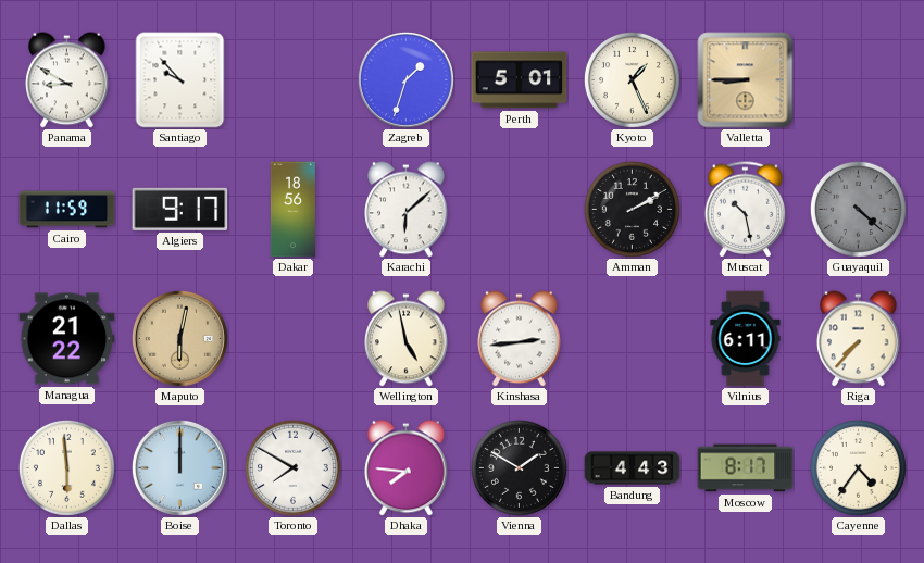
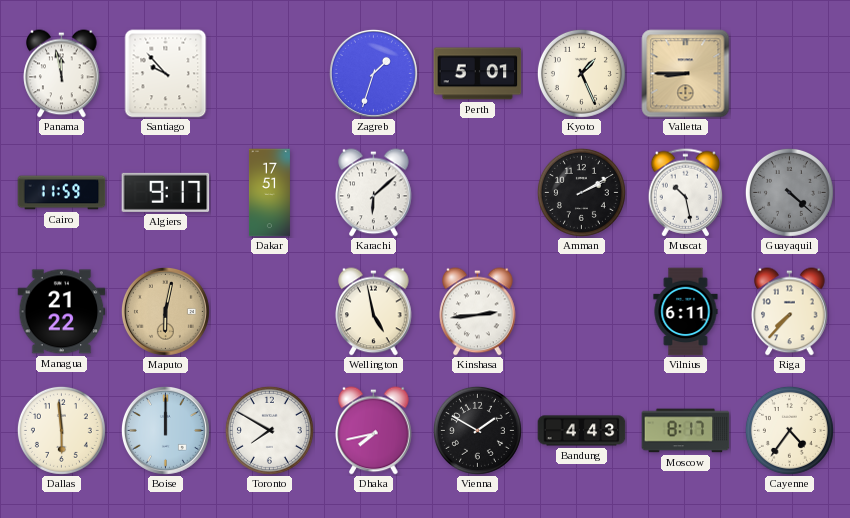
Panama: 8:50 -> 11:58
Dakar: 18:56 -> 17:51
Dhaka: 7:46 -> 7:43
